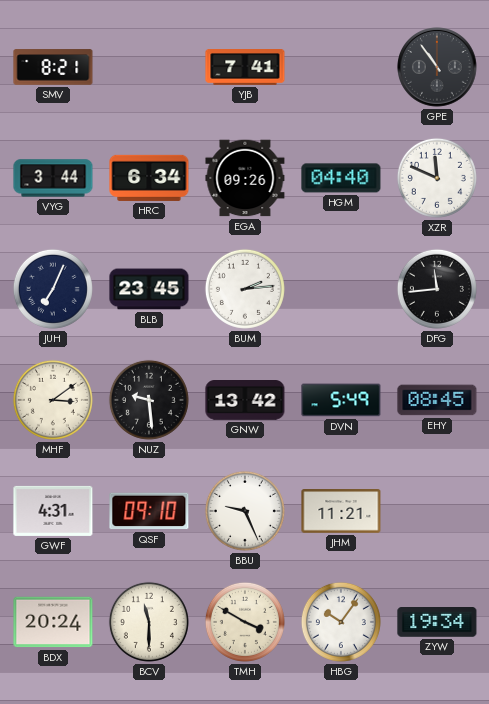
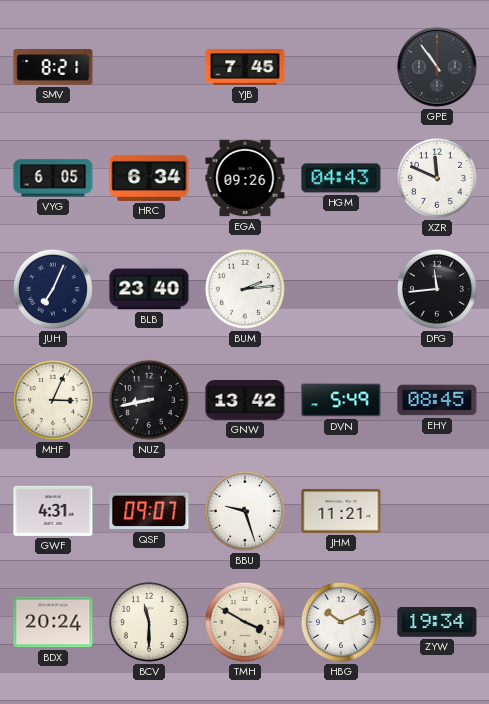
YJB: 7:41 -> 7:45
VYG: 3:44 -> 6:05
HGM: 04:40 -> 04:43
BLB: 23:45 -> 23:40
MHF: 3:09 -> 3:04
NUZ: 9:29 -> 8:43
QSF: 09:10 -> 09:07
BBU: 9:26 -> 9:27
HBG: 10:06 -> 10:11
